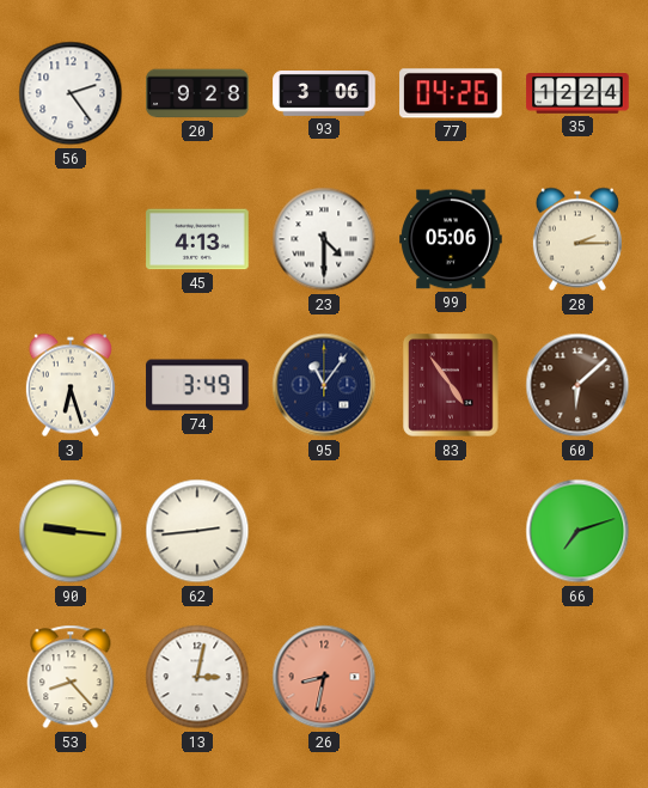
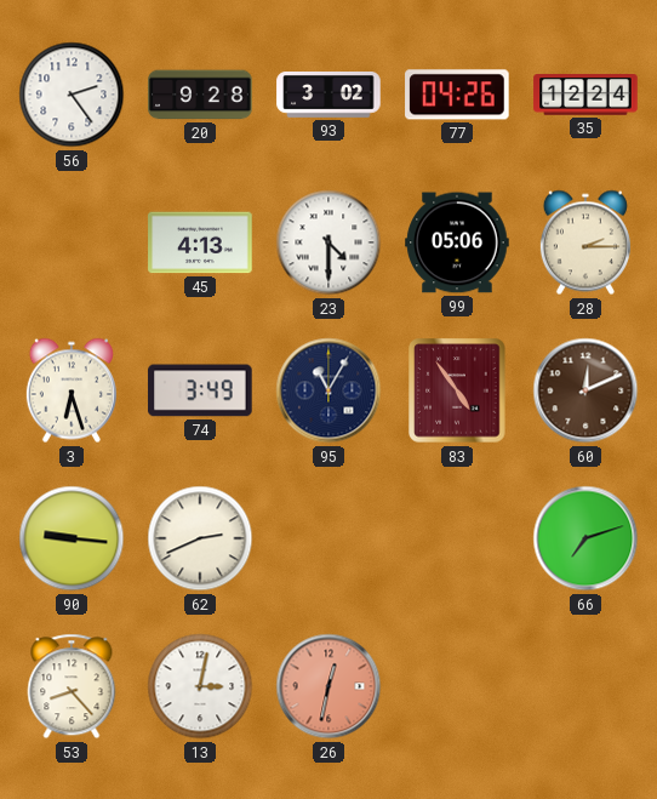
93: 3:06 -> 3:02
95: 11:06 -> 11:05
60: 6:08 -> 12:11
62: 2:44 -> 2:41
26: 8:32 -> 12:32
